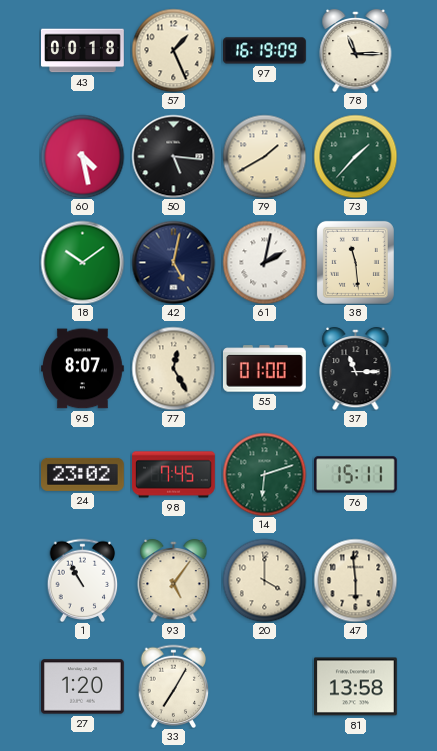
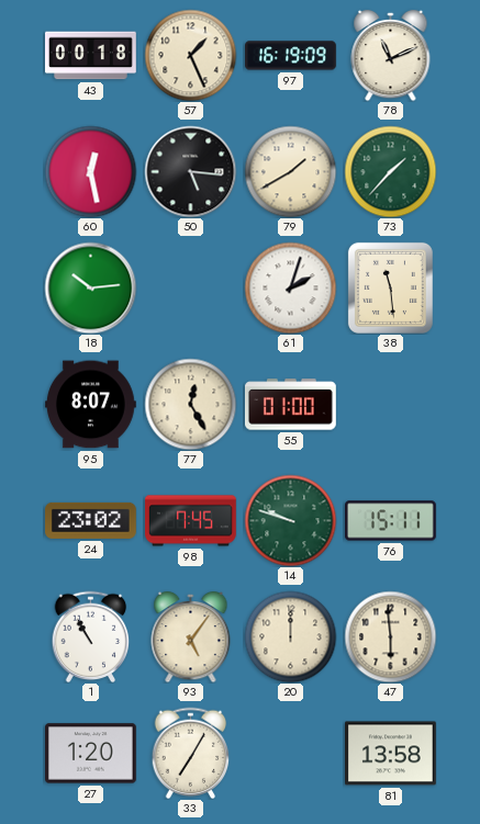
78: 11:15 -> 11:11
60: 4:28 -> 12:28
18: 10:09 -> 10:14
42: 5:02 -> none
61: 2:02 -> 2:03
37: 11:15 -> none
14: 6:12 -> 9:48
20: 4:00 -> 12:00
